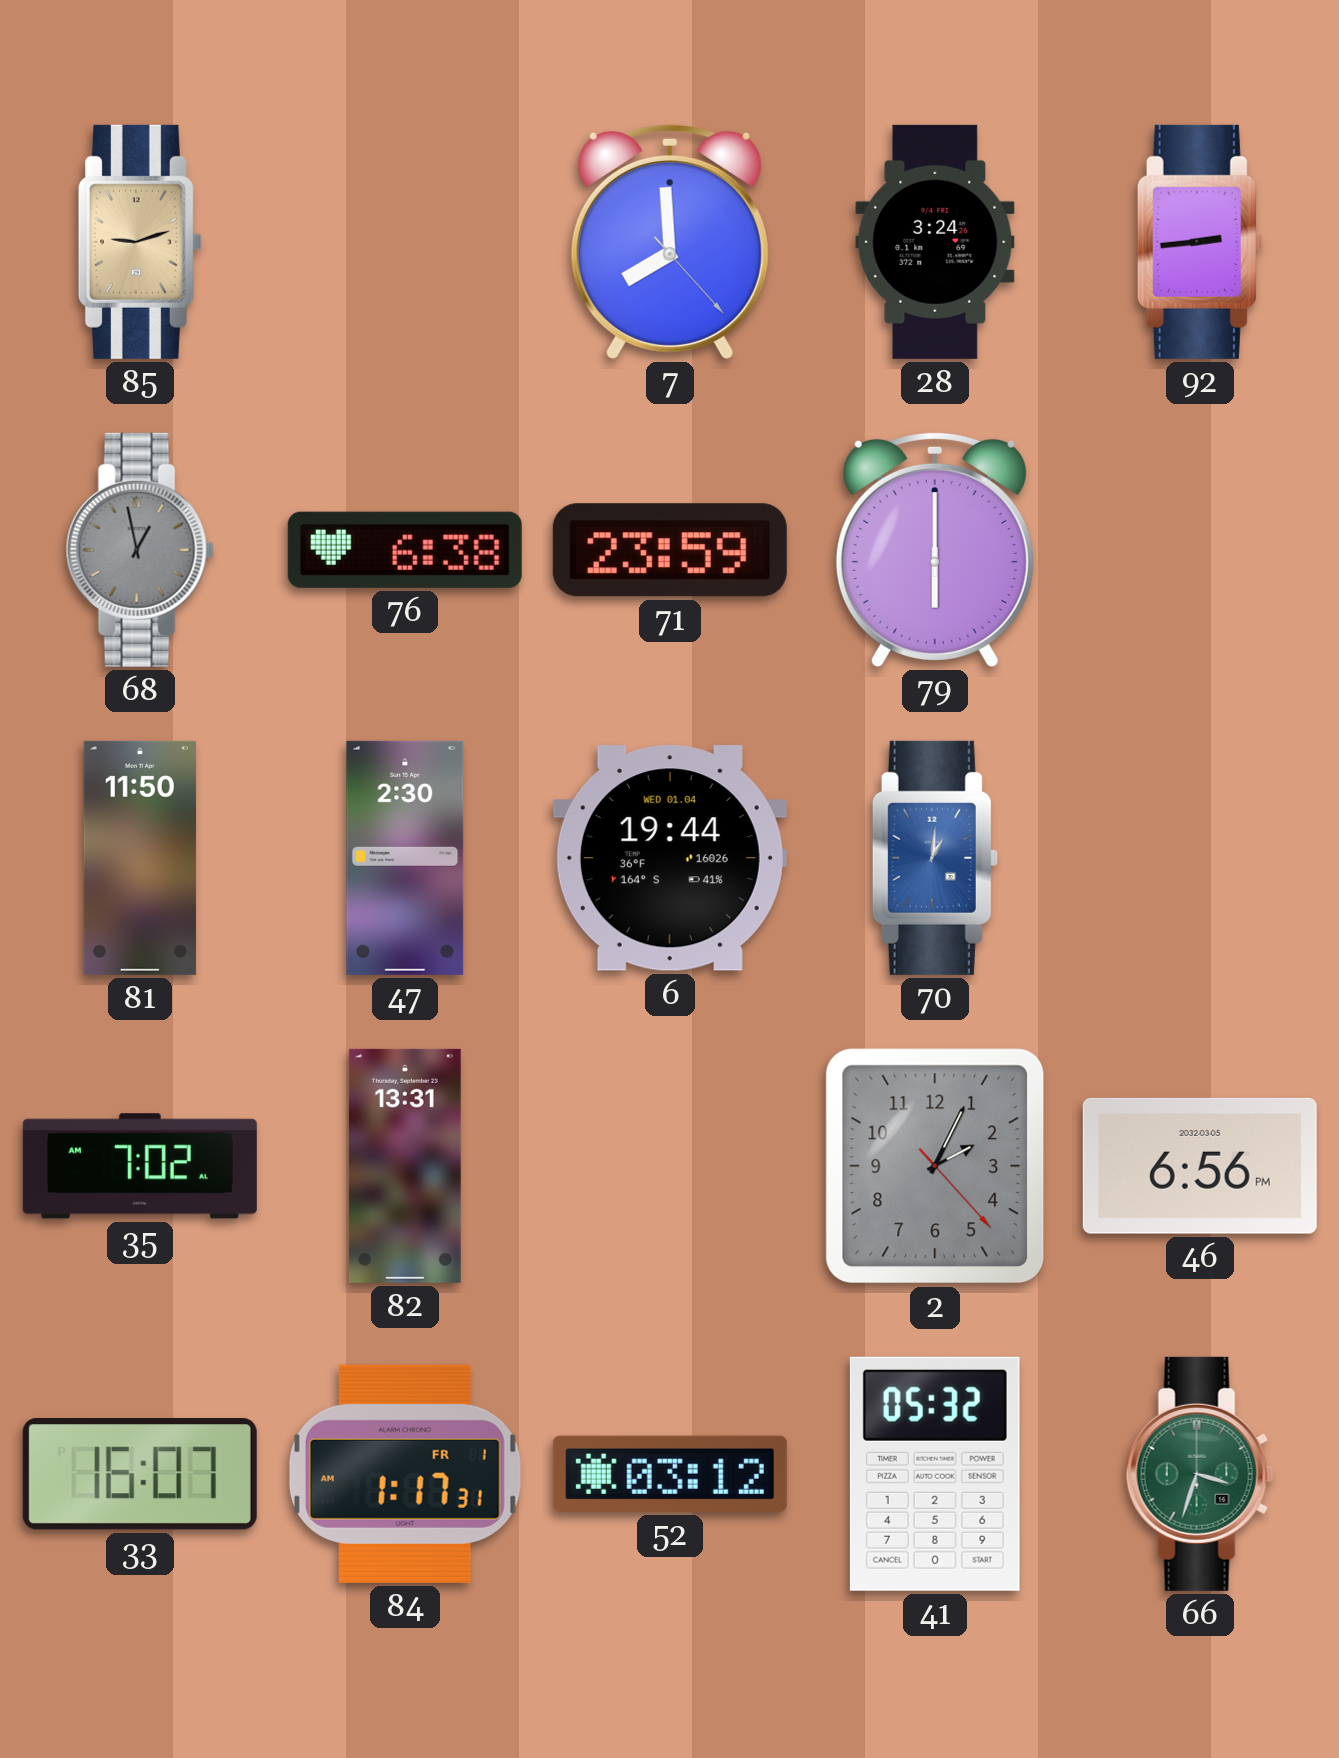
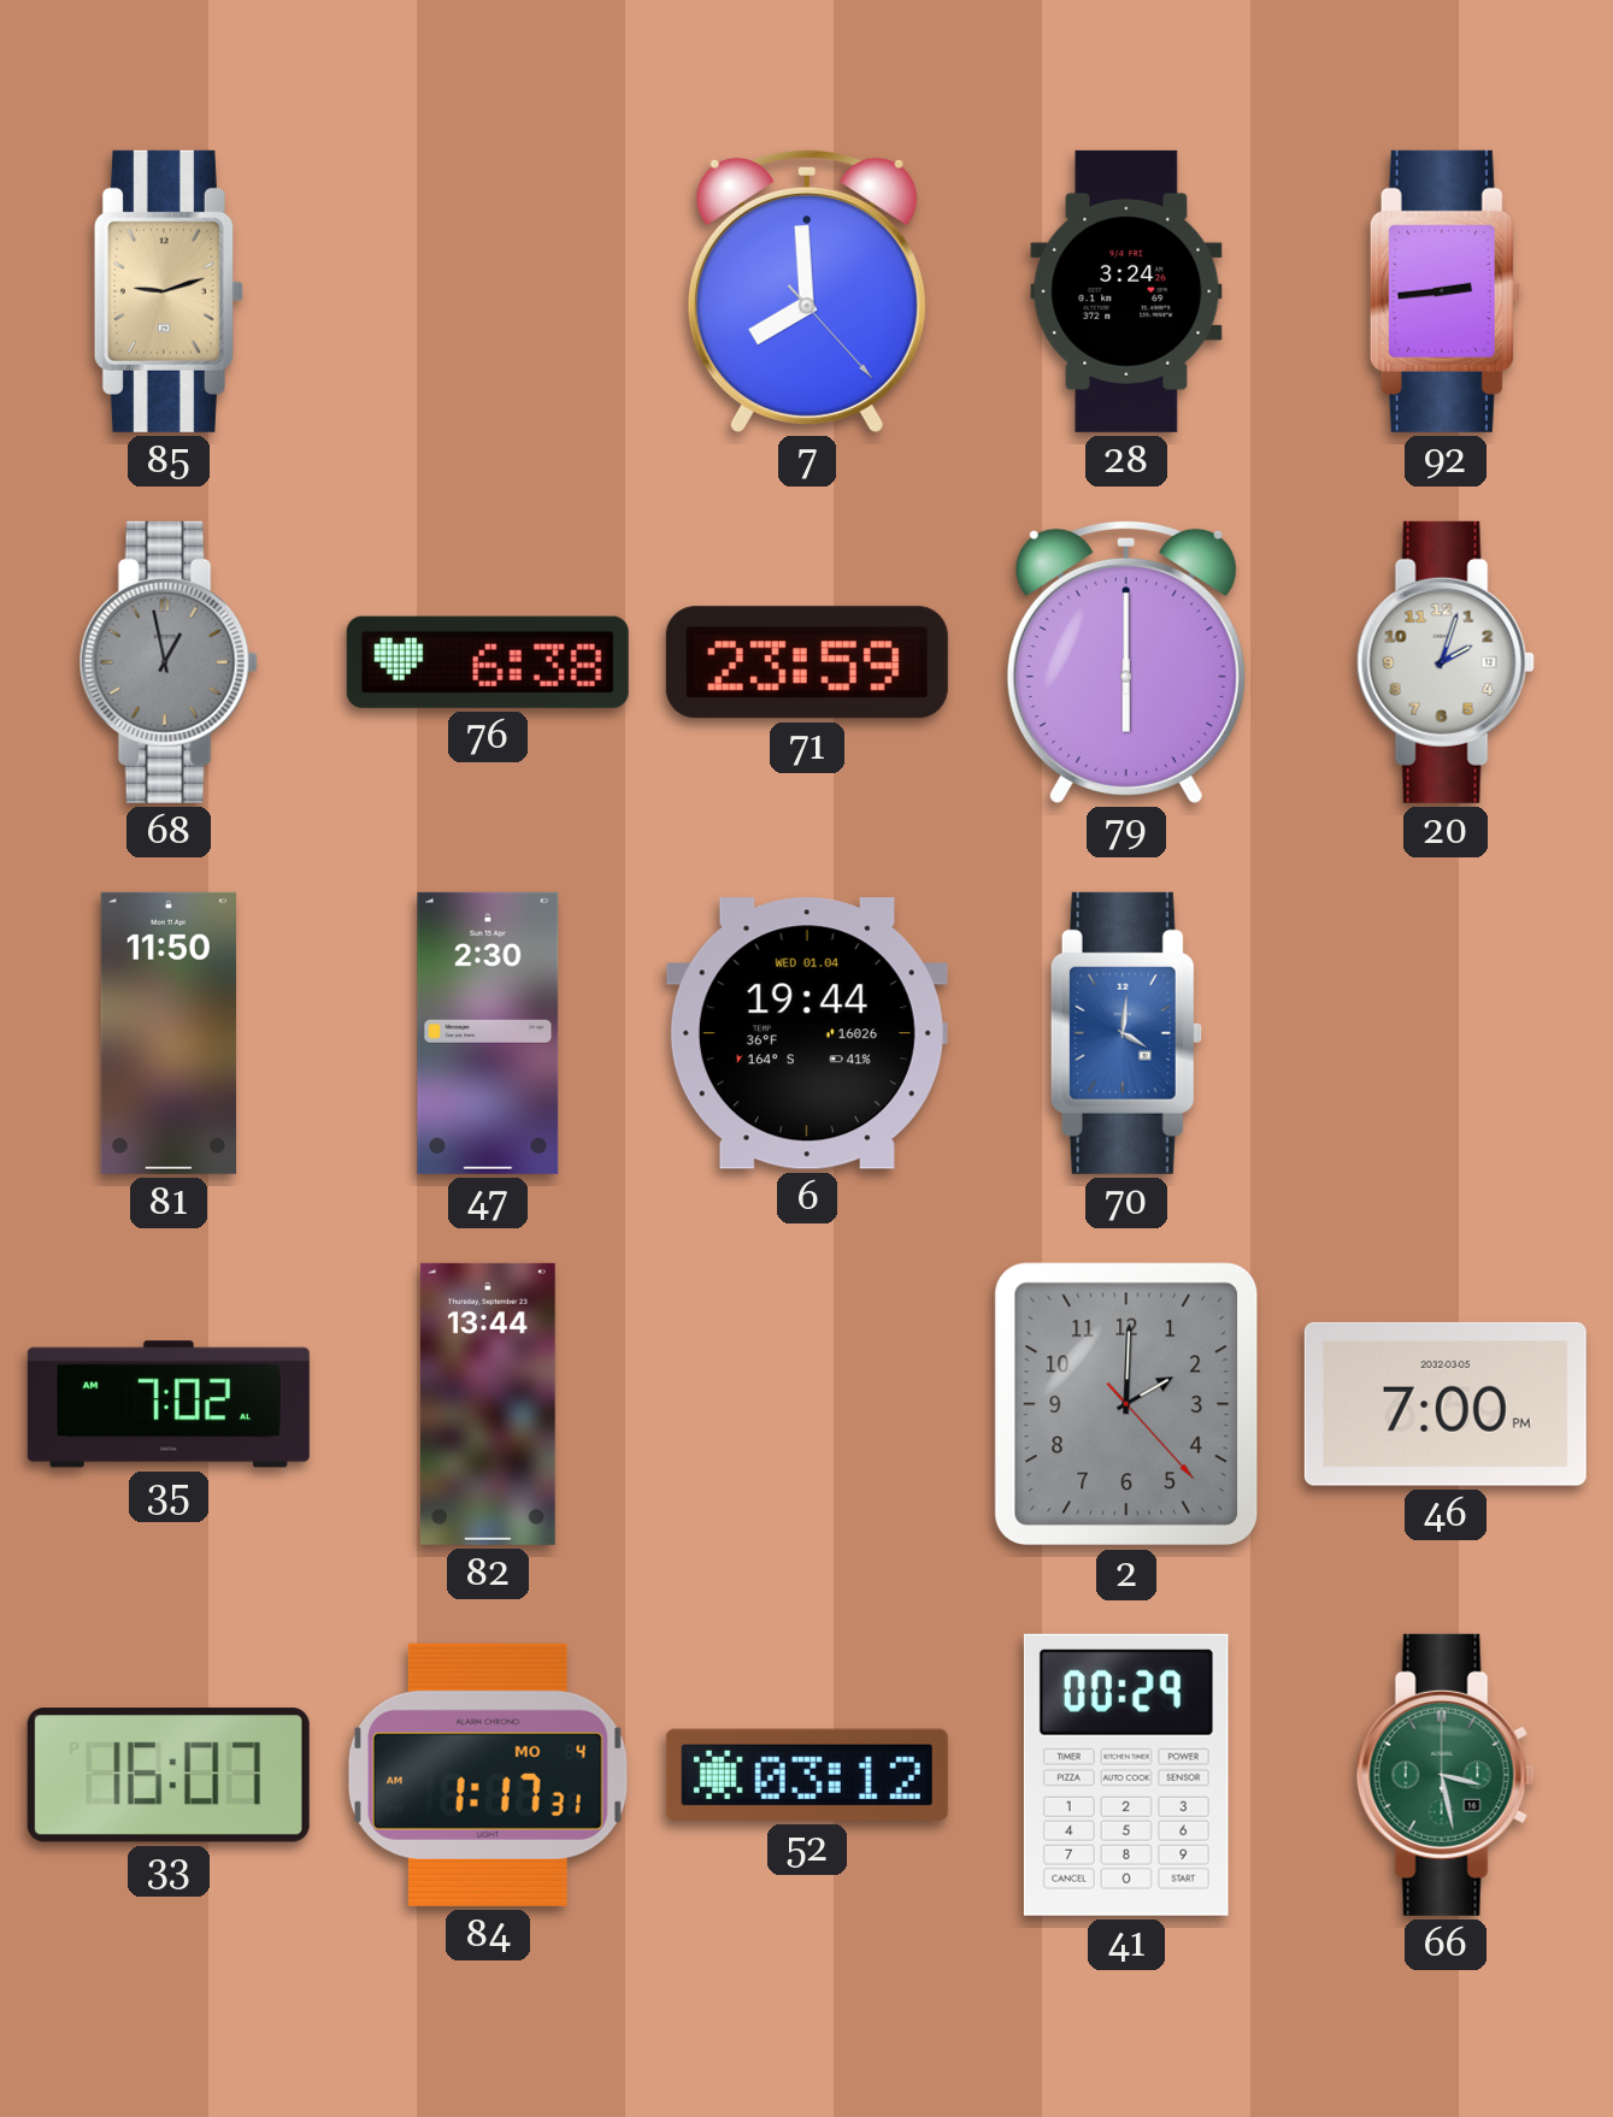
20: none -> 2:03
70: 1:01 -> 4:01
82: 13:31 -> 13:44
2: 2:04 -> 2:00
46: 6:56 -> 7:00
84 date: FR 1 -> MO 4
41: 05:32 -> 00:29
66: 3:33 -> 3:28
